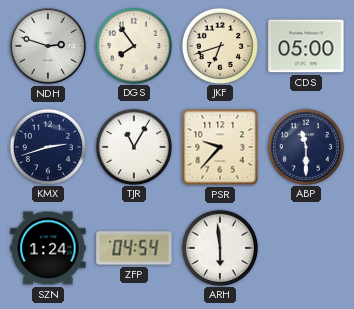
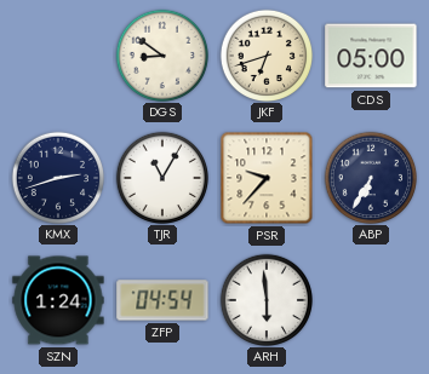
NDH: 2:48 -> none
DGS: 7:54 -> 8:51
ABP: 11:30 -> 6:35
